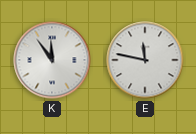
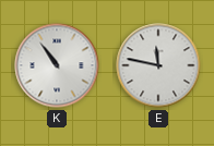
K: 11:54 -> 10:54
